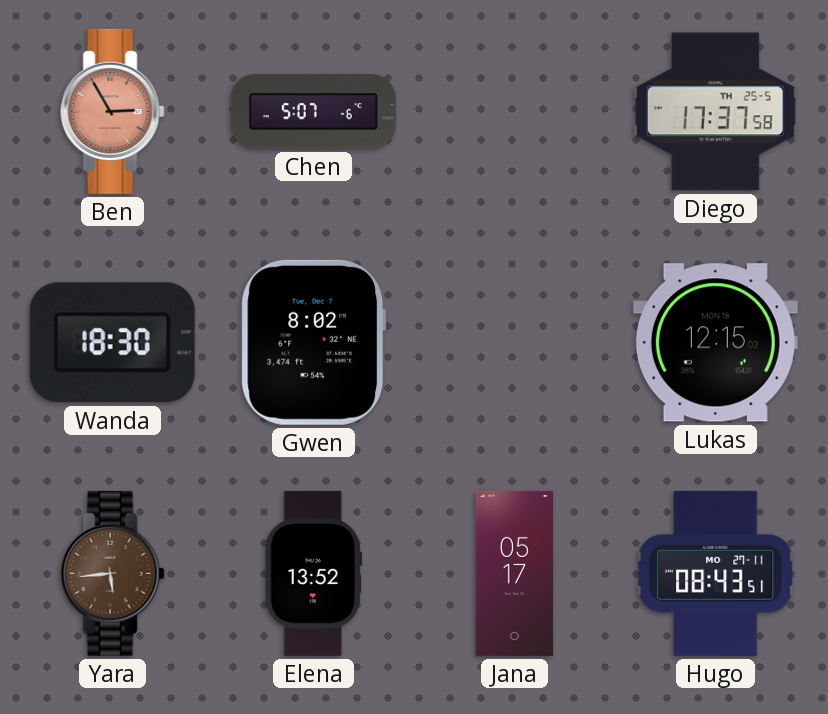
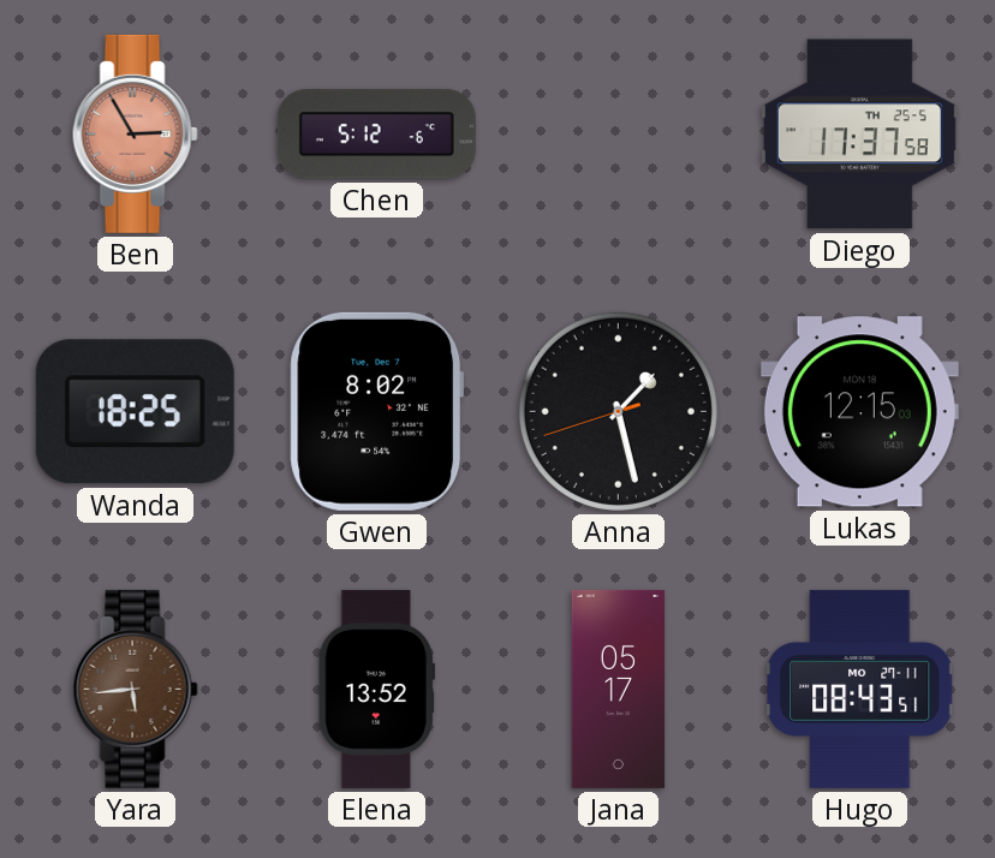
Chen: 5:07 -> 5:12
Wanda: 18:30 -> 18:25
Anna: none -> 1:27
